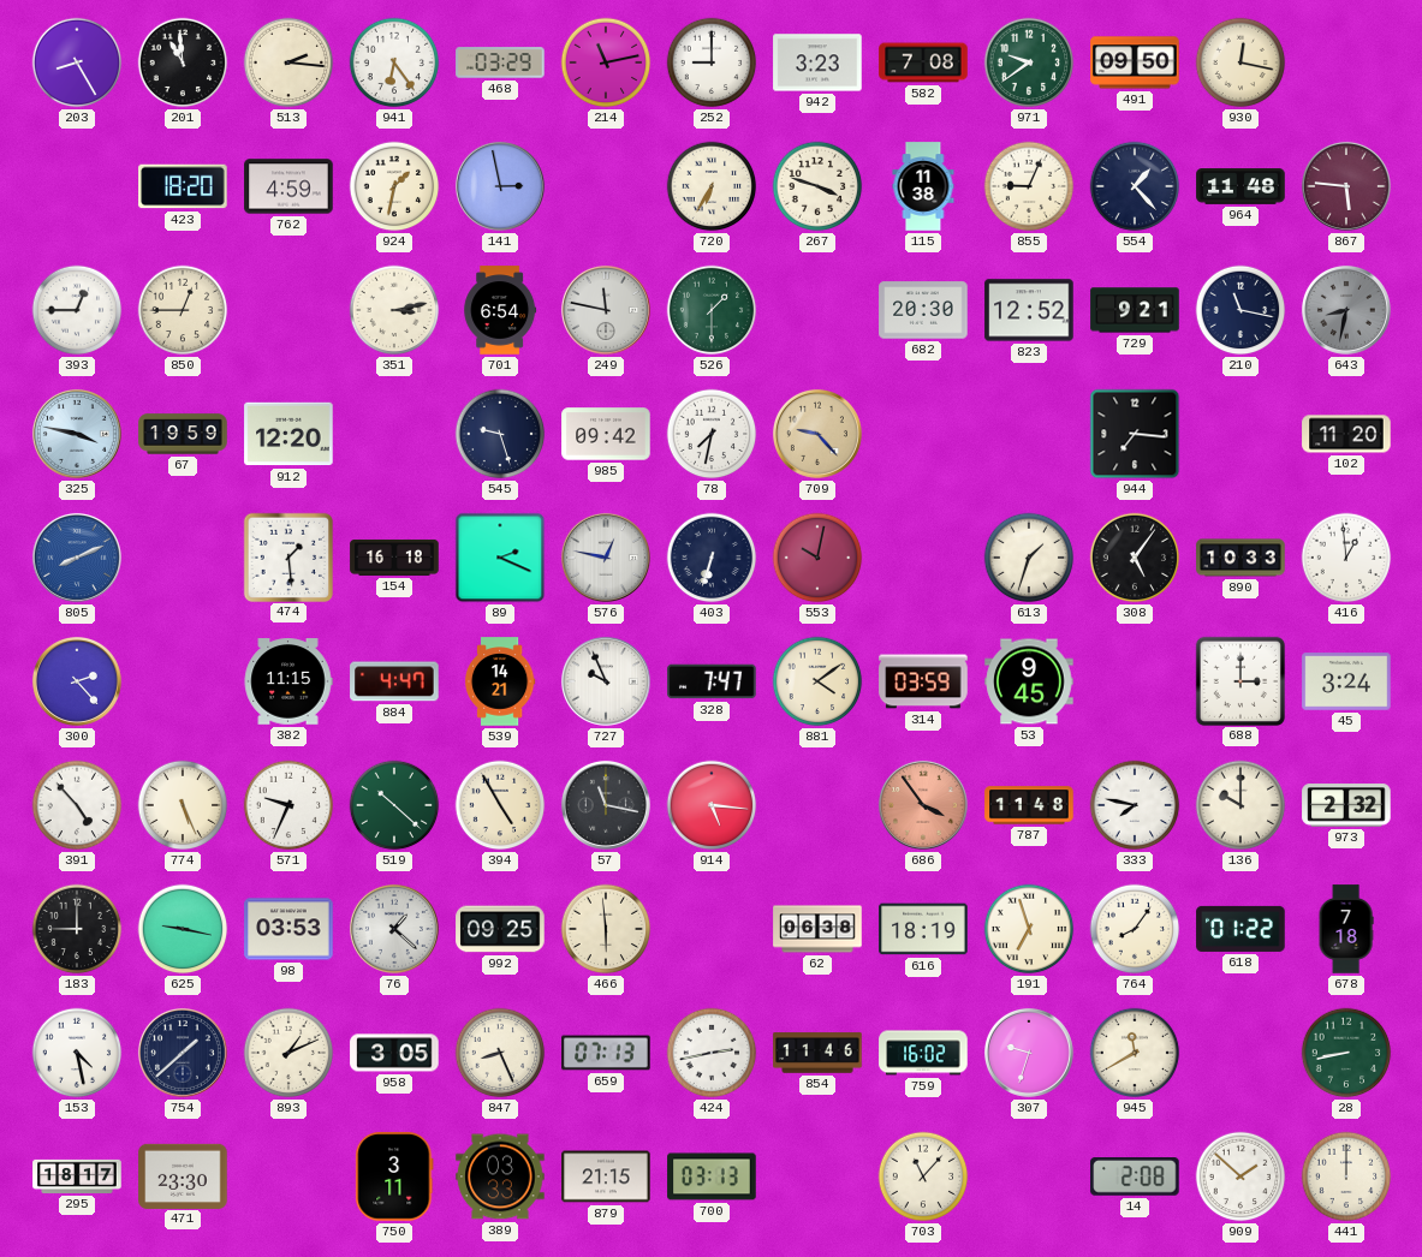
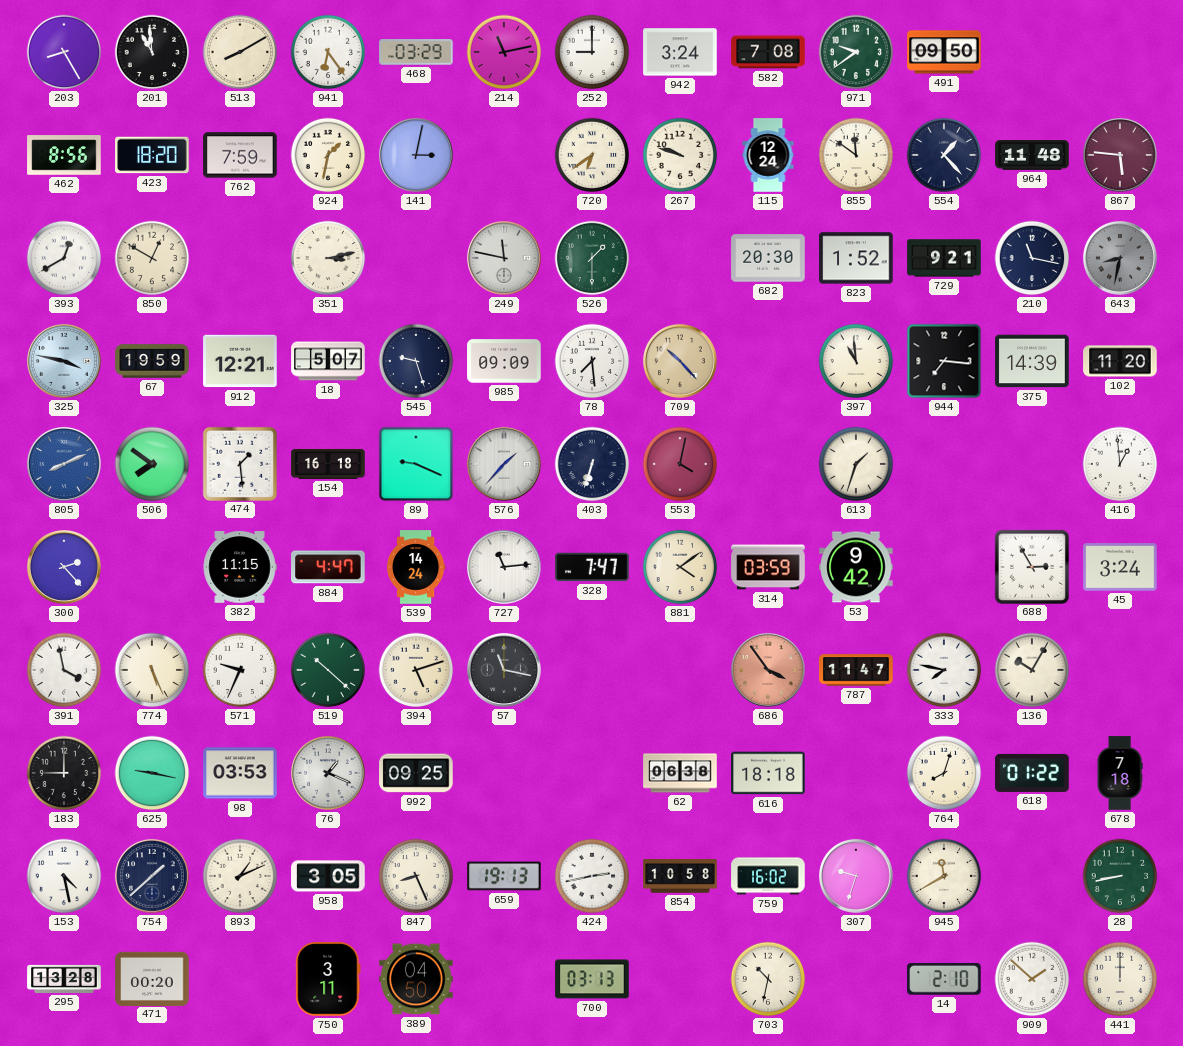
513: 2:16 -> 8:10
942: 3:23 -> 3:24
930: 12:17 -> none
462: none -> 8:56
762: 4:59 -> 7:59
141: 2:58 -> 3:02
720: 6:35 -> 6:39
267: 3:48 -> 9:48
115: 11:38 -> 12:24
855: 9:04 -> 11:51
393: 12:45 -> 12:40
850: 12:45 -> 12:50
701: 6:54 -> none
823: 12:52 -> 1:52
912: 12:20 -> 12:21
18: none -> 5:07
985: 09:42 -> 09:09
78: 7:32 -> 7:29
709: 9:23 -> 10:23
397: none -> 10:59
375: none -> 14:39
506: none -> 7:51
89: 2:19 -> 9:19
576: 12:47 -> 1:37
553: 10:02 -> 4:02
308: 5:06 -> none
890: 10:33 -> none
539: 14:21 -> 14:24
727: 9:56 -> 11:14
53: 9:45 -> 9:42
688: 3:00 -> 2:55
391: 4:53 -> 3:58
394: 4:55 -> 5:12
914: 5:16 -> none
787: 11:48 -> 11:47
136: 10:00 -> 10:05
973: 2:32 -> none
76: 1:22 -> 1:19
466: 5:59 -> none
616: 18:19 -> 18:18
191: 6:57 -> none
764: 8:06 -> 8:03
659: 07:13 -> 19:13
854: 11:46 -> 10:58
295: 18:17 -> 13:28
471: 23:30 -> 00:20
389: 03:33 -> 04:50
879: 21:15 -> none
703: 11:07 -> 10:32
14: 2:08 -> 2:10
